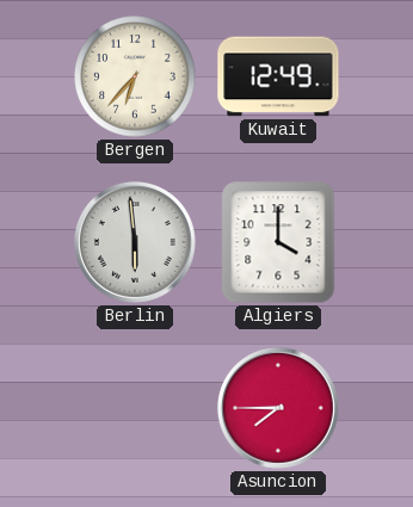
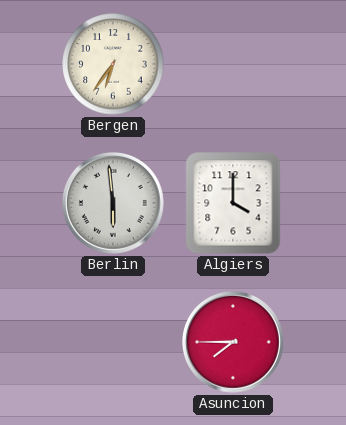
Bergen: 6:37 -> 6:36
Kuwait: 12:49 -> none
